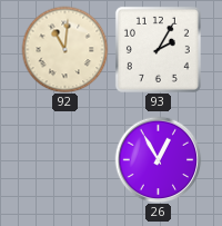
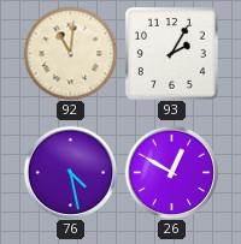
76: none -> 4:28
26: 12:55 -> 12:50
